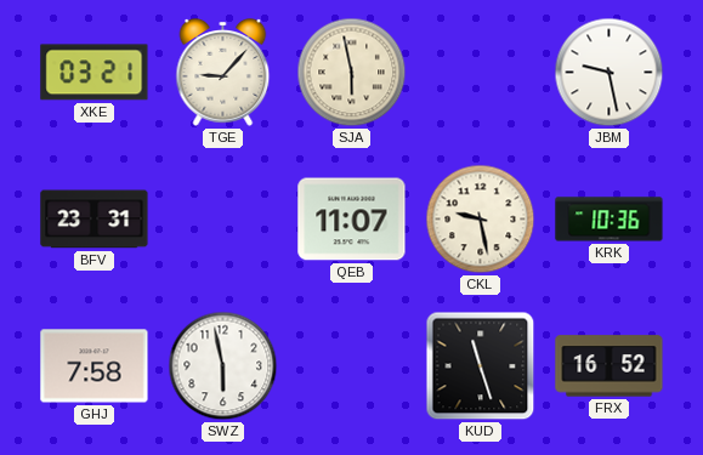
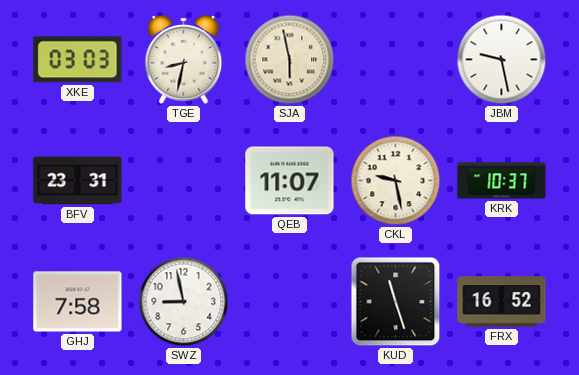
XKE: 03:21 -> 03:03
TGE: 9:07 -> 8:32
KRK: 10:36 -> 10:37
SWZ: 5:58 -> 8:58
